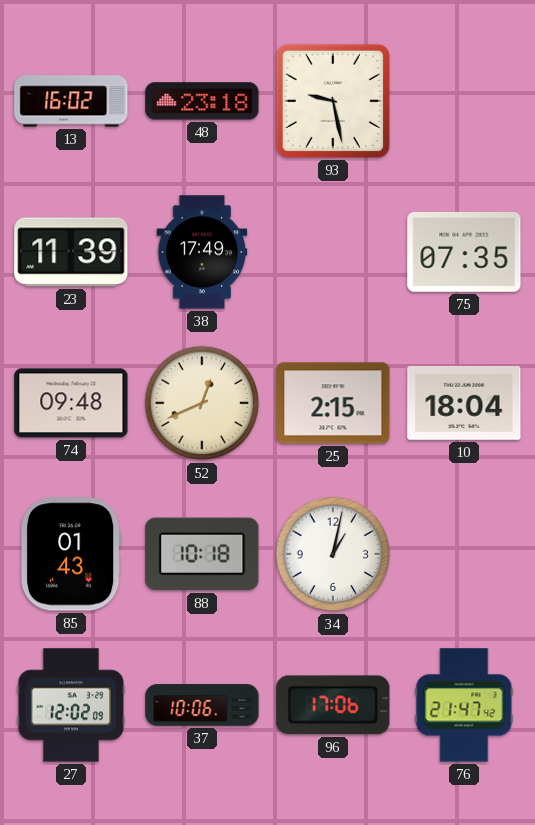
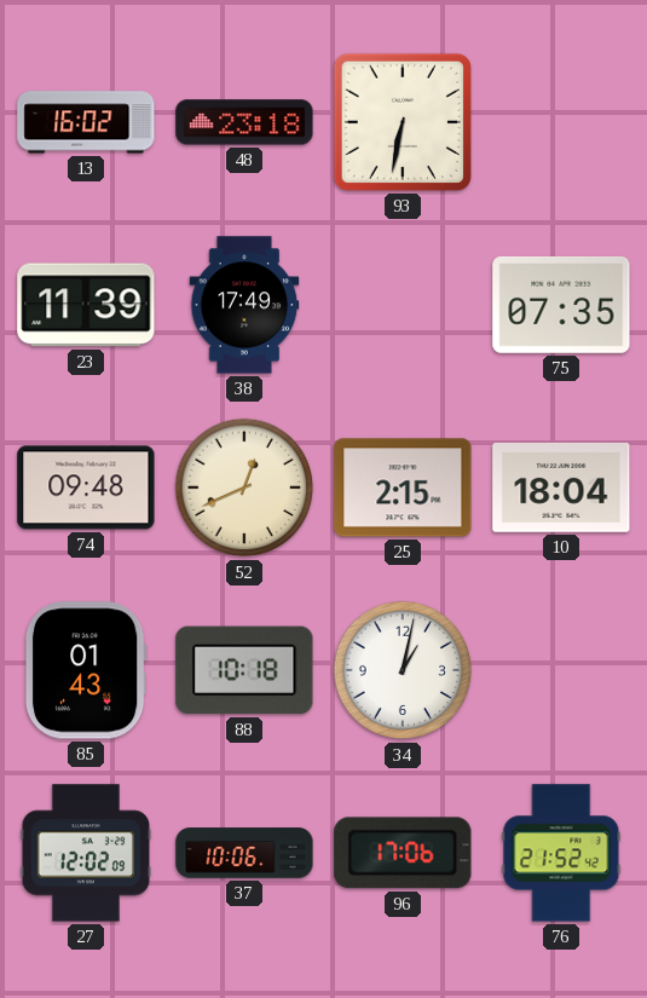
93: 9:28 -> 6:32
76: 21:47 -> 21:52
